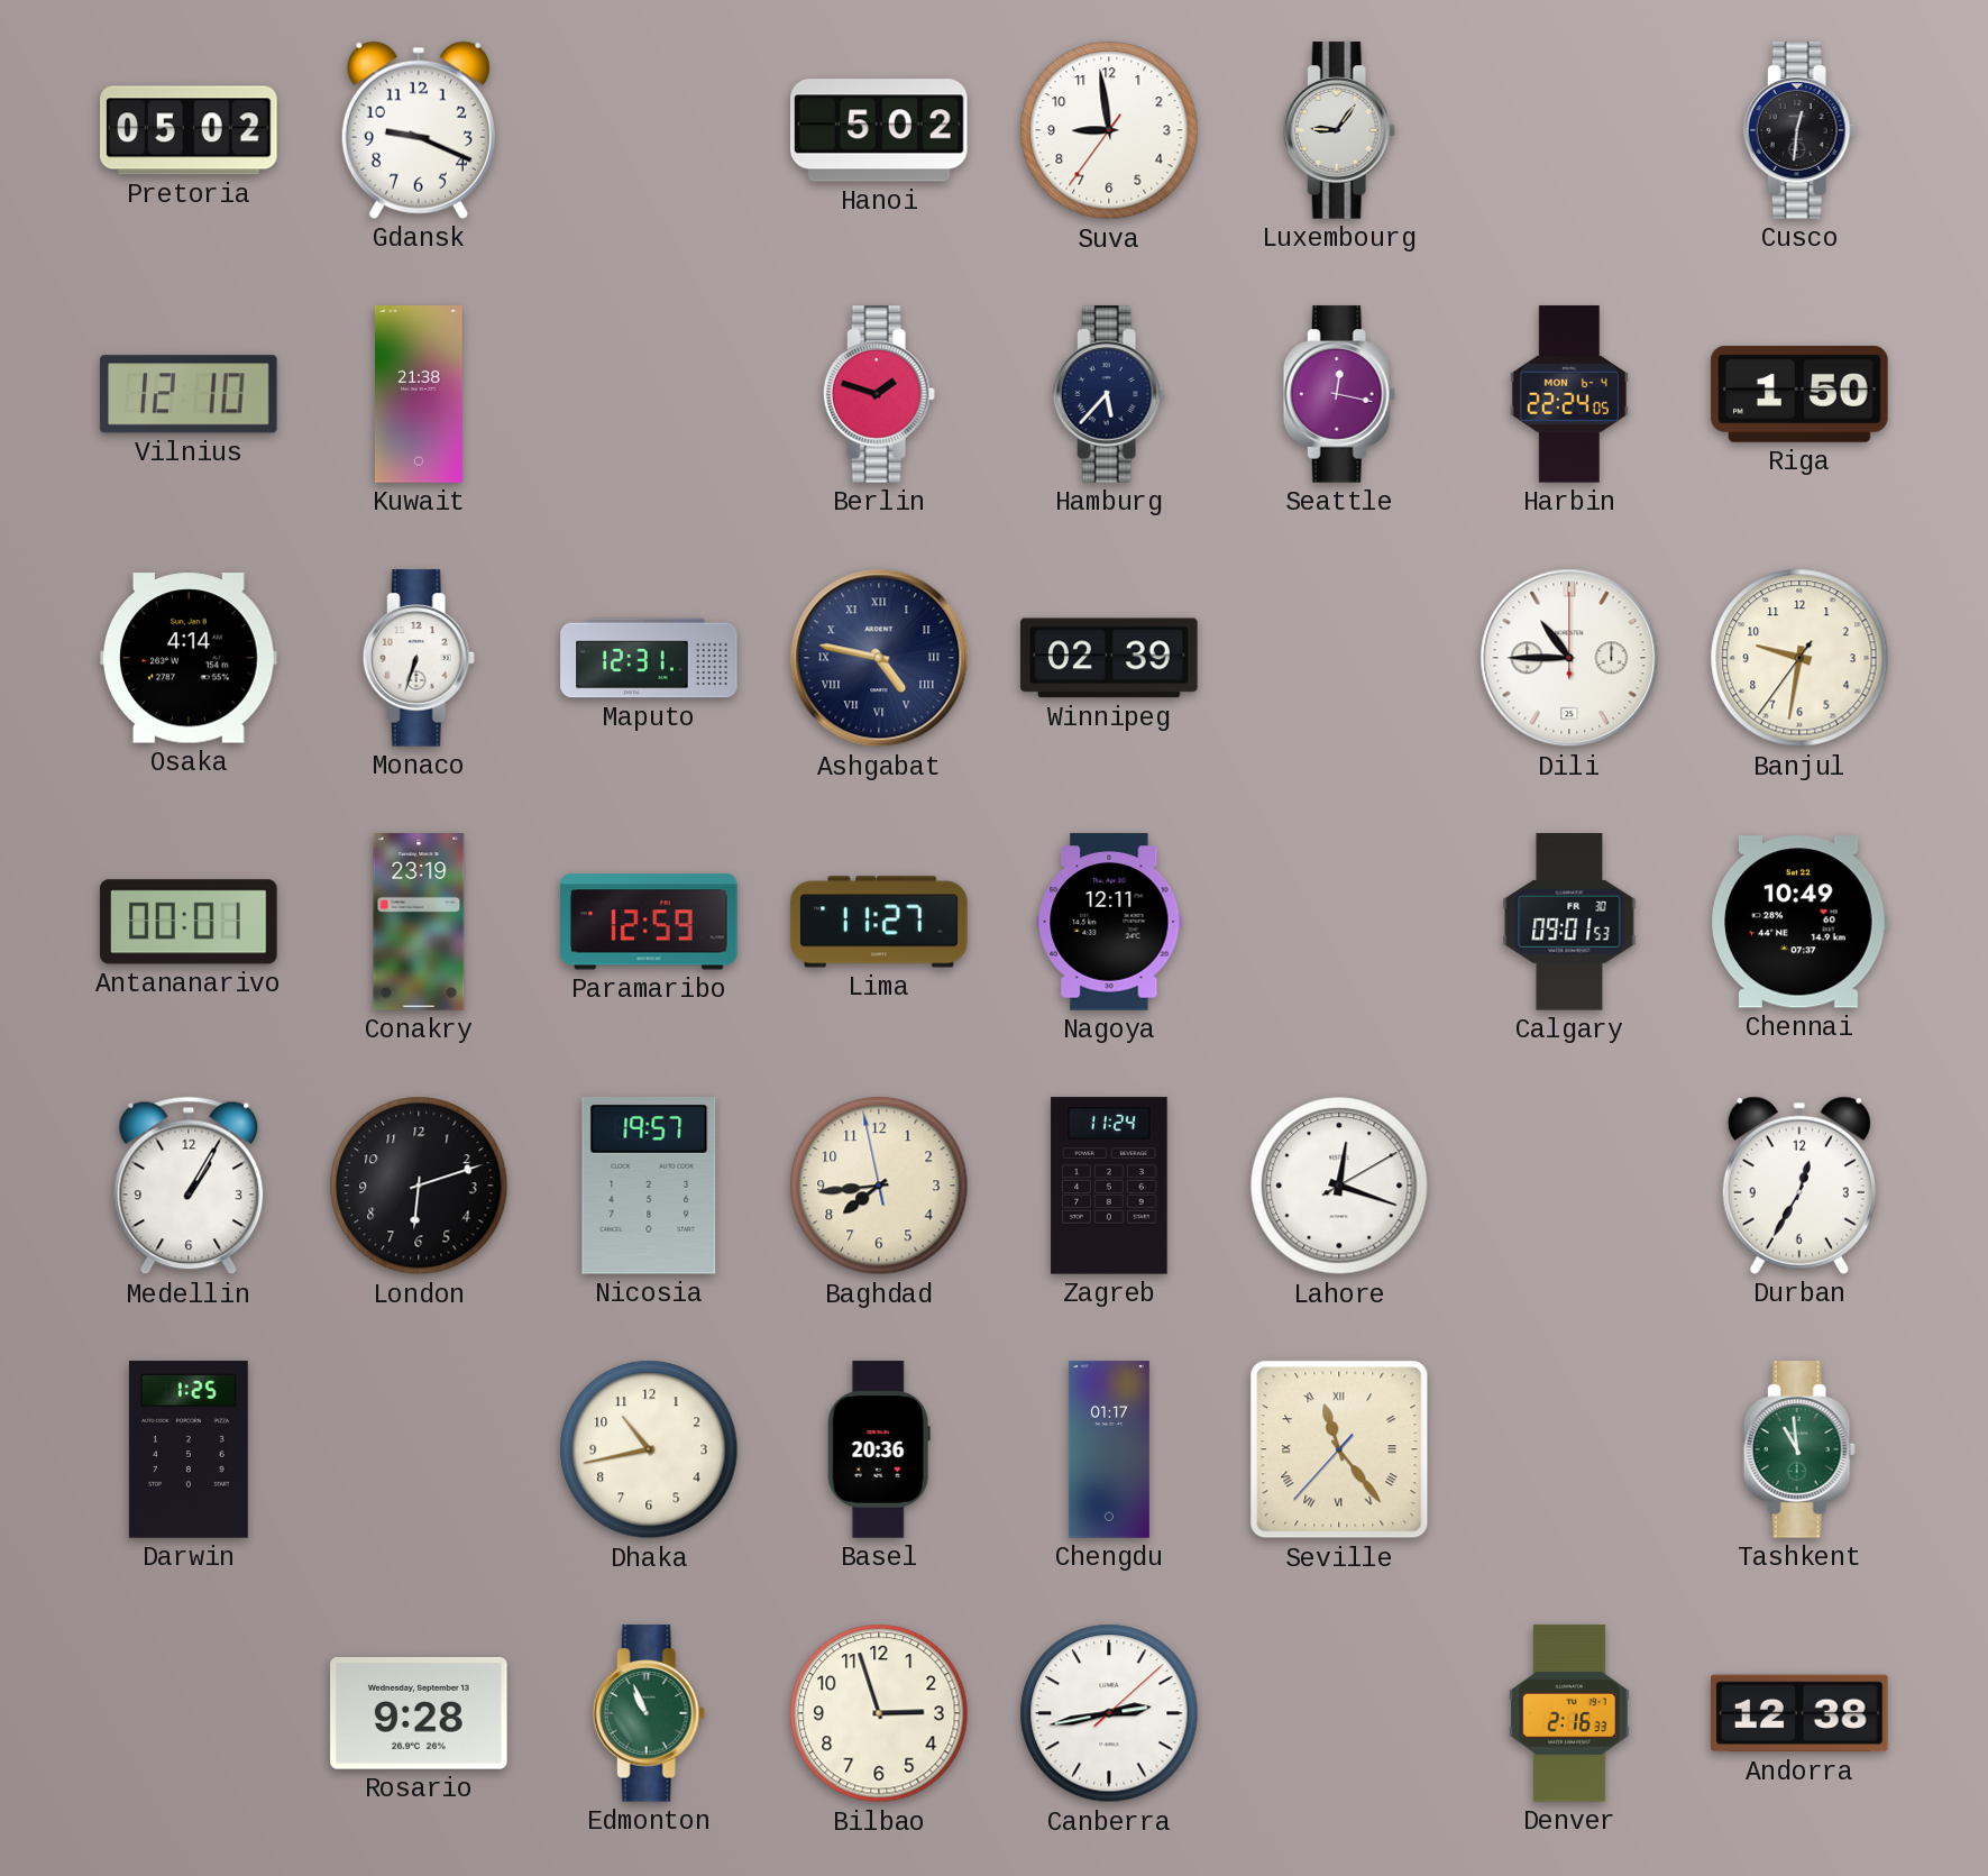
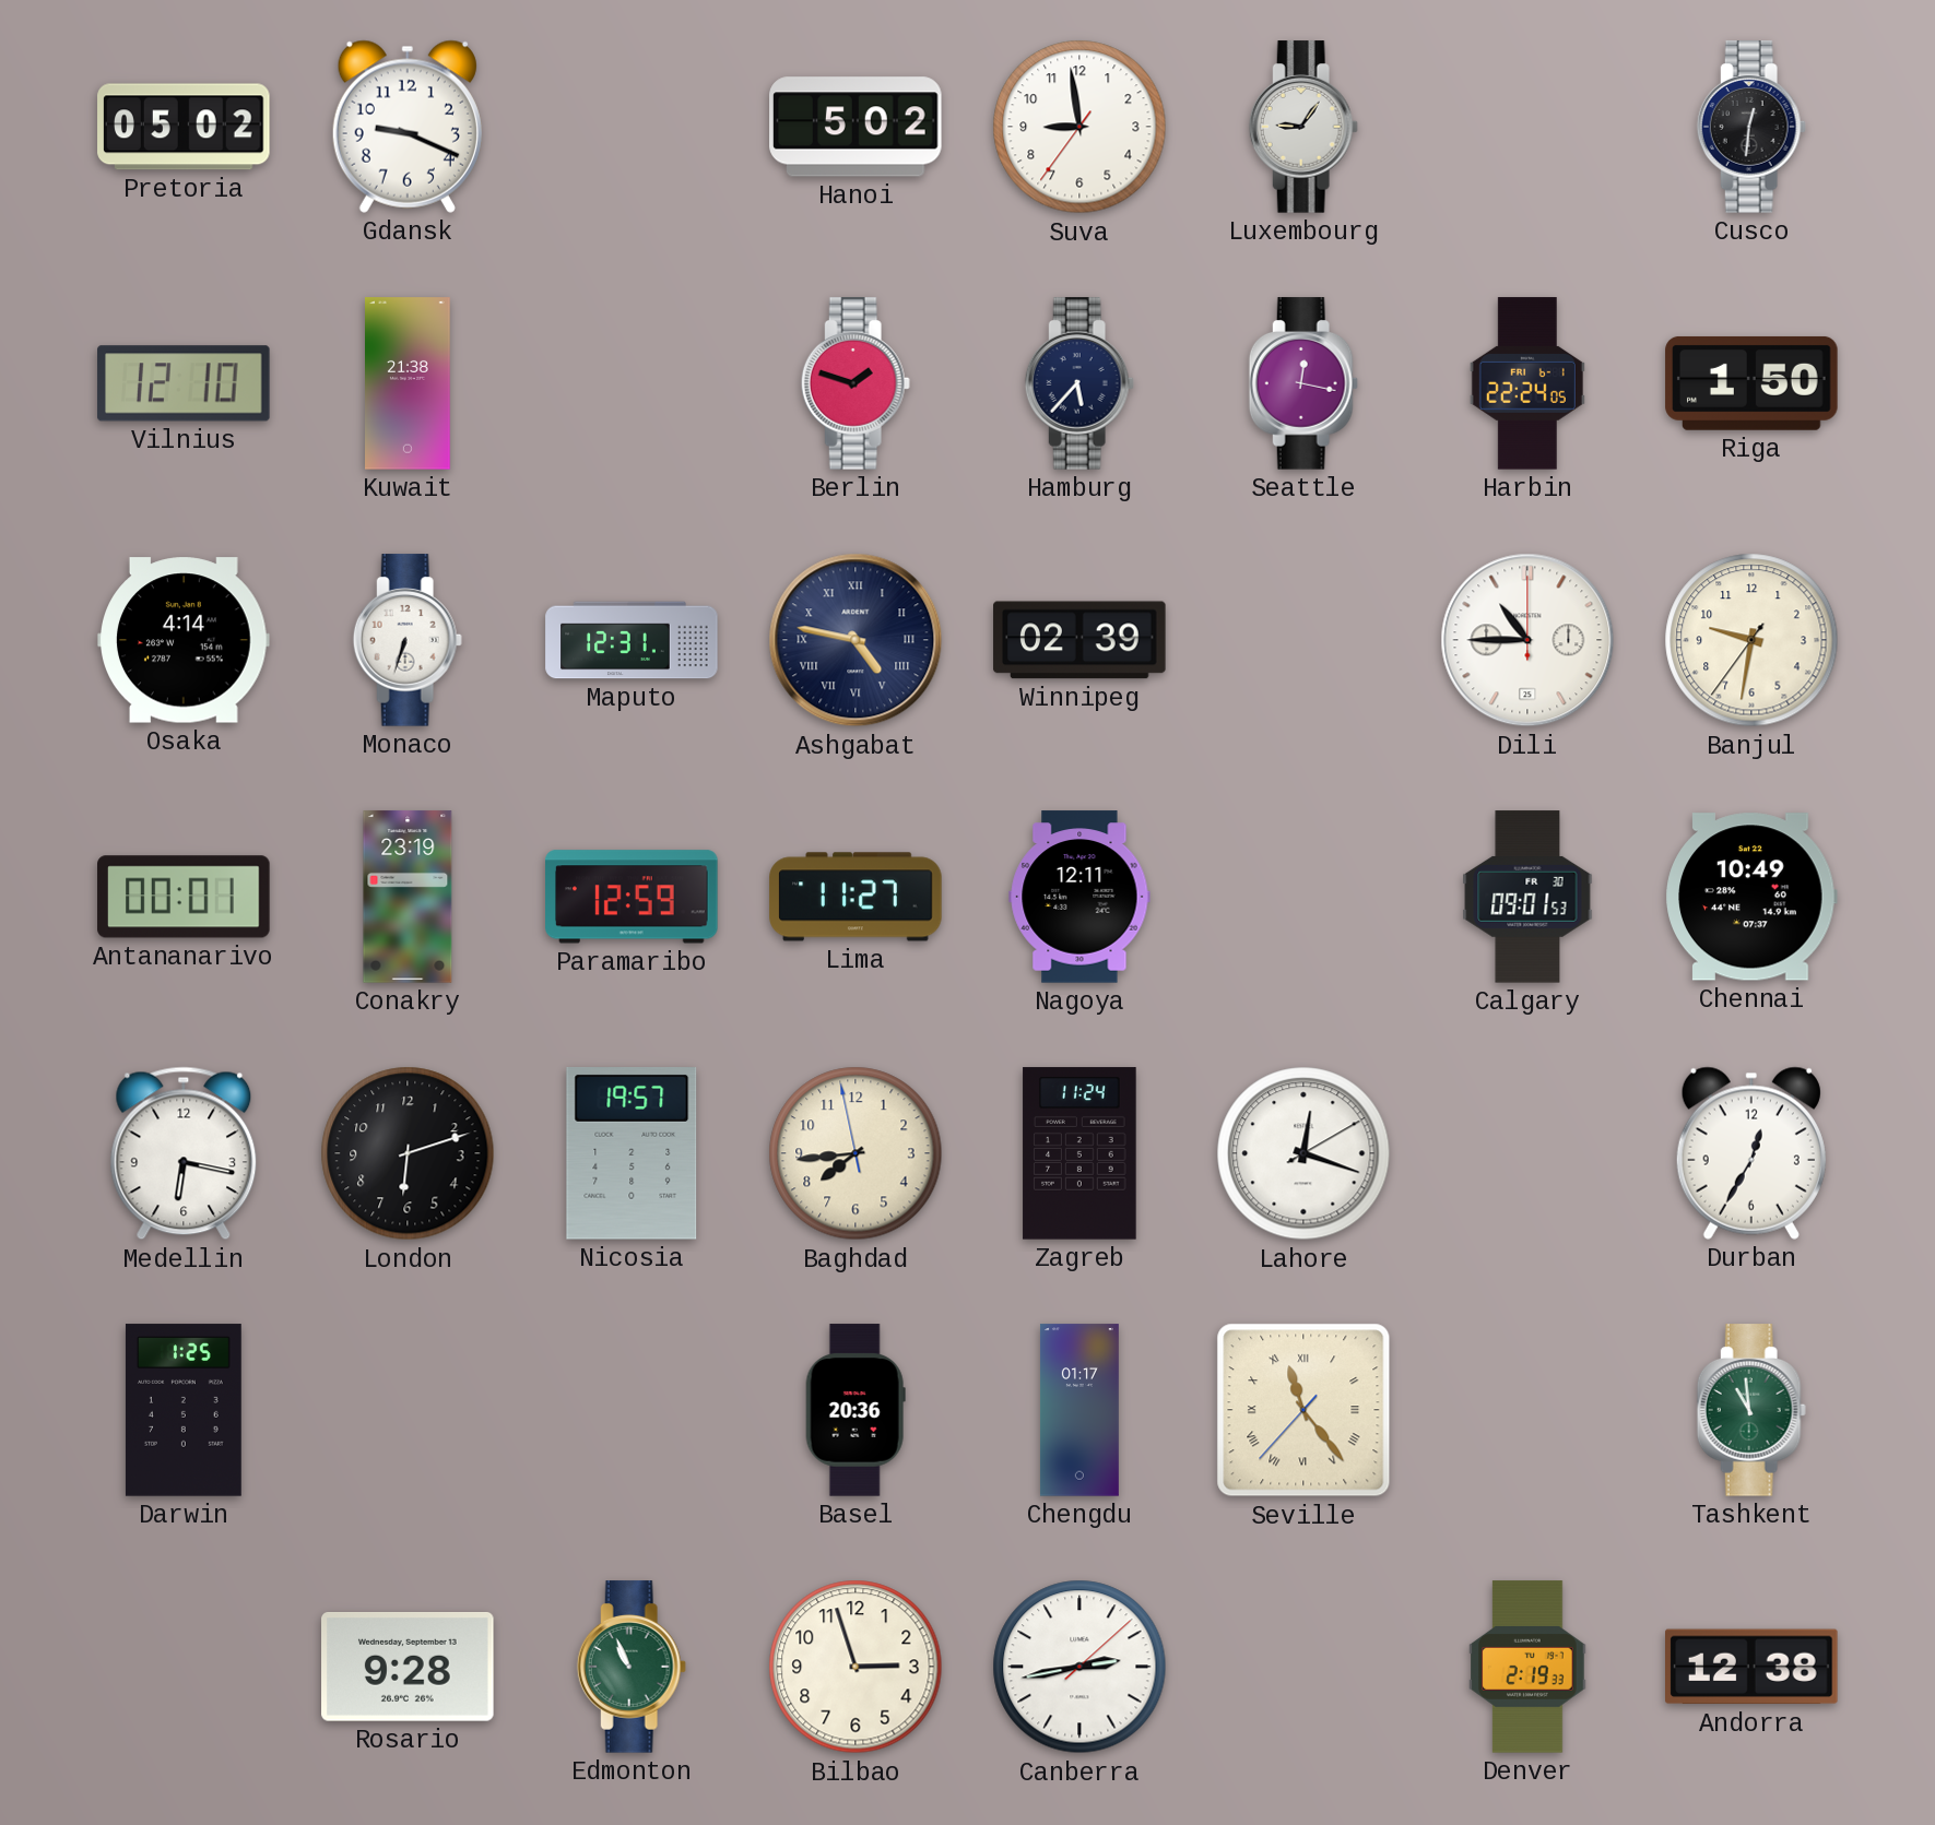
Harbin date: MON 6-4 -> FRI 6-1
Medellin: 1:05 -> 6:17
Dhaka: 10:43 -> none
Denver: 2:16 -> 2:19
